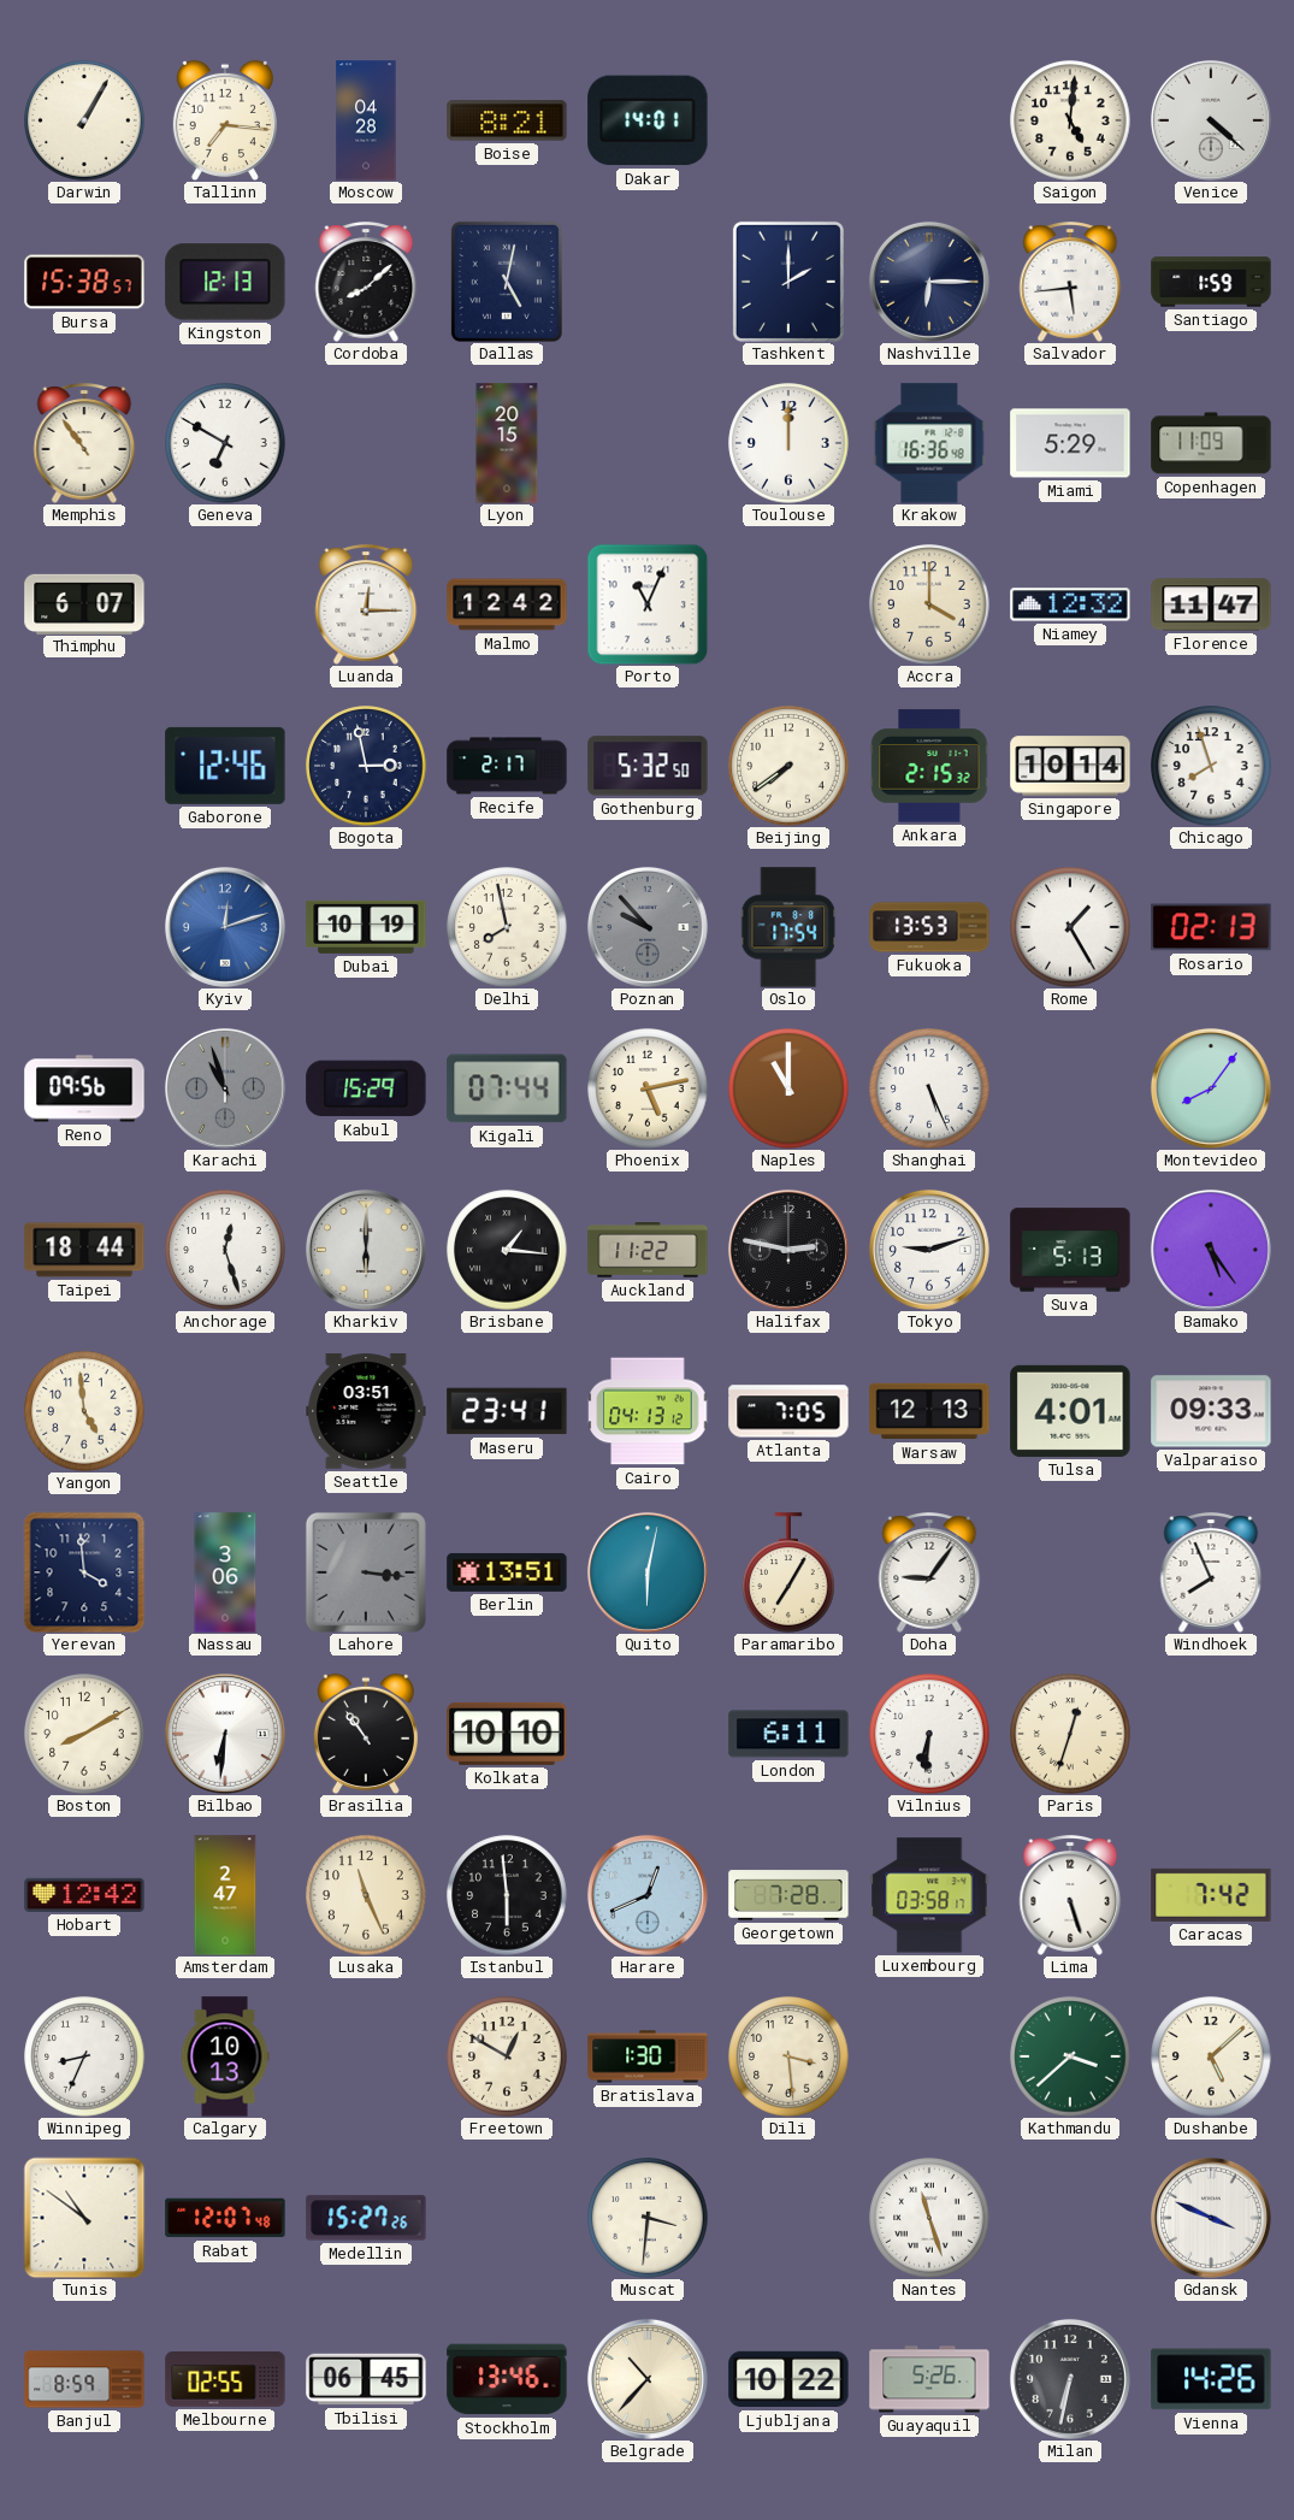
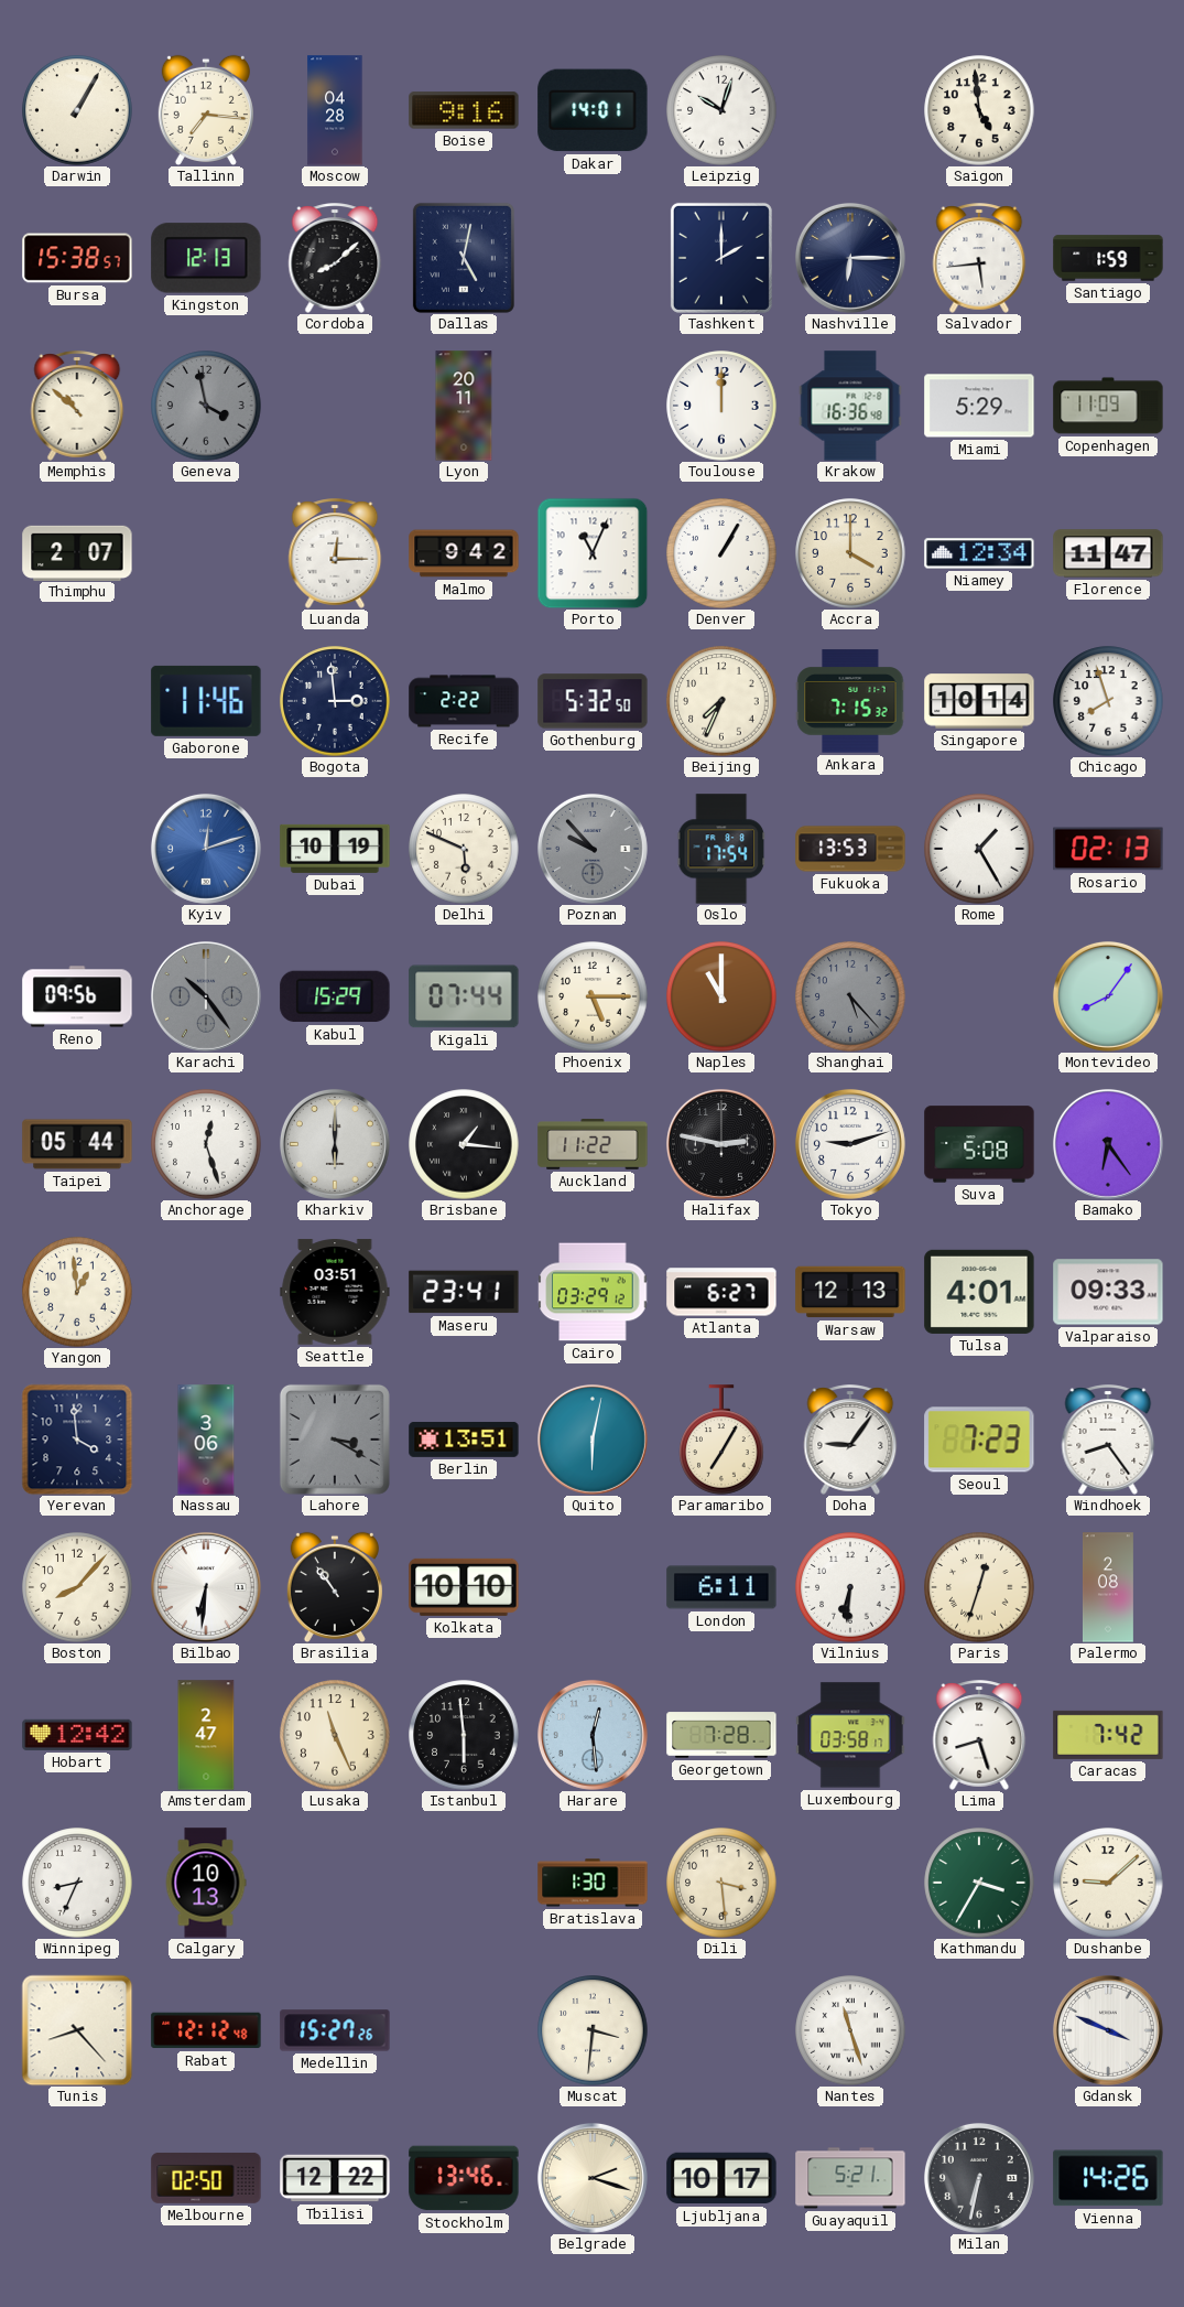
Boise: 8:21 -> 9:16
Leipzig: none -> 10:03
Saigon: 5:01 -> 4:59
Venice: 4:22 -> none
Memphis: 10:54 -> 10:52
Geneva: 6:50 -> 3:58
Geneva dial: white -> grey
Lyon: 20:15 -> 20:11
Thimphu: 6:07 -> 2:07
Malmo: 12:42 -> 9:42
Denver: none -> 1:05
Niamey: 12:32 -> 12:34
Gaborone: 12:46 -> 11:46
Bogota: 2:58 -> 2:59
Recife: 2:17 -> 2:22
Beijing: 7:39 -> 7:34
Ankara: 2:15 -> 7:15
Delhi: 7:58 -> 5:49
Karachi: 10:57 -> 10:24
Phoenix: 5:13 -> 5:15
Shanghai: 5:26 -> 5:23
Shanghai dial: white -> grey
Taipei: 18:44 -> 05:44
Suva: 5:13 -> 5:08
Bamako: 5:24 -> 6:24
Yangon: 4:59 -> 12:59
Cairo: 04:13 -> 03:29
Atlanta: 7:05 -> 6:27
Lahore: 3:16 -> 3:20
Seoul: none -> 7:23
Windhoek: 7:56 -> 8:24
Boston: 8:10 -> 8:07
Palermo: none -> 2:08
Harare: 12:41 -> 12:29
Lima: 5:27 -> 8:27
Freetown: 12:50 -> none
Kathmandu: 3:38 -> 3:35
Dushanbe: 5:08 -> 9:08
Tunis: 10:51 -> 8:23
Rabat: 12:07 -> 12:12
Banjul: 8:59 -> none
Melbourne: 02:55 -> 02:50
Tbilisi: 06:45 -> 12:22
Belgrade: 10:37 -> 2:18
Ljubljana: 10:22 -> 10:17
Guayaquil: 5:26 -> 5:21
